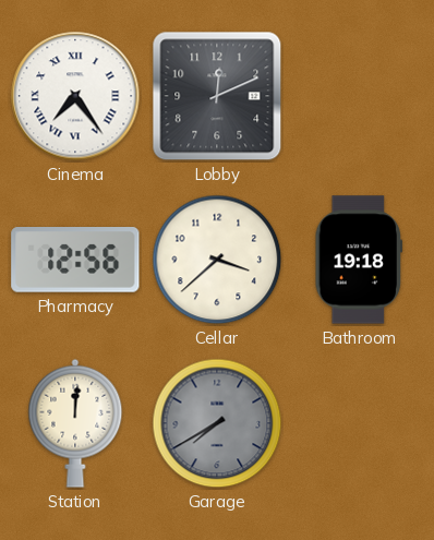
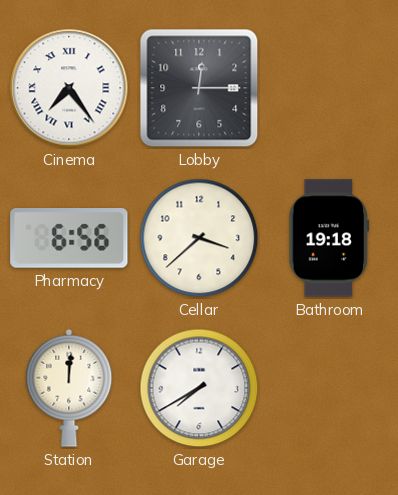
Lobby: 12:11 -> 12:15
Pharmacy: 12:56 -> 6:56
Garage dial: grey -> white
